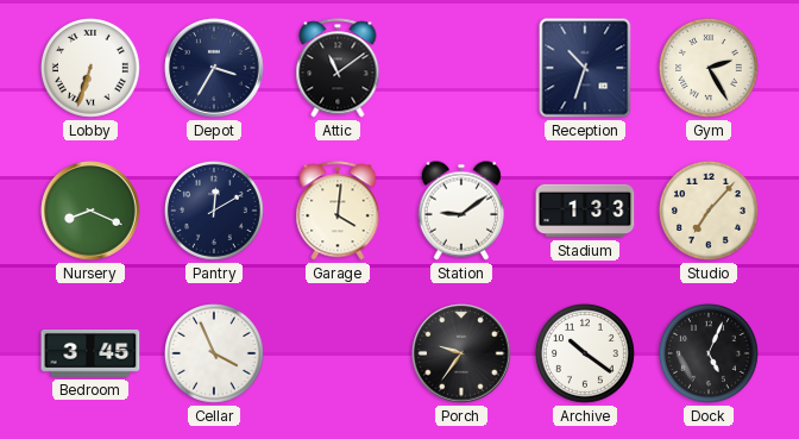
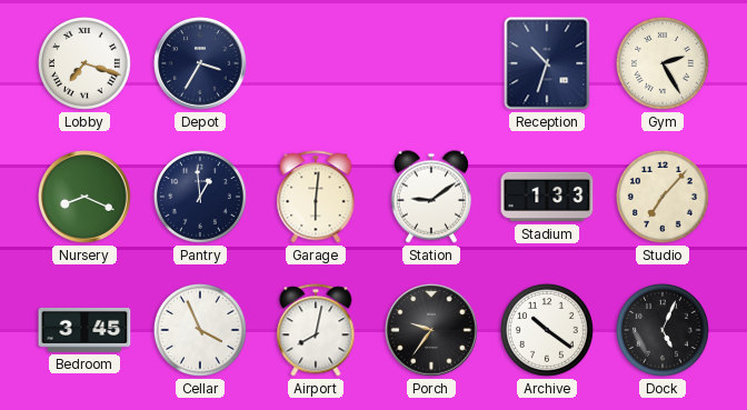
Lobby: 6:33 -> 7:18
Attic: 11:09 -> none
Pantry: 12:10 -> 12:59
Garage: 4:01 -> 6:01
Airport: none -> 8:02
